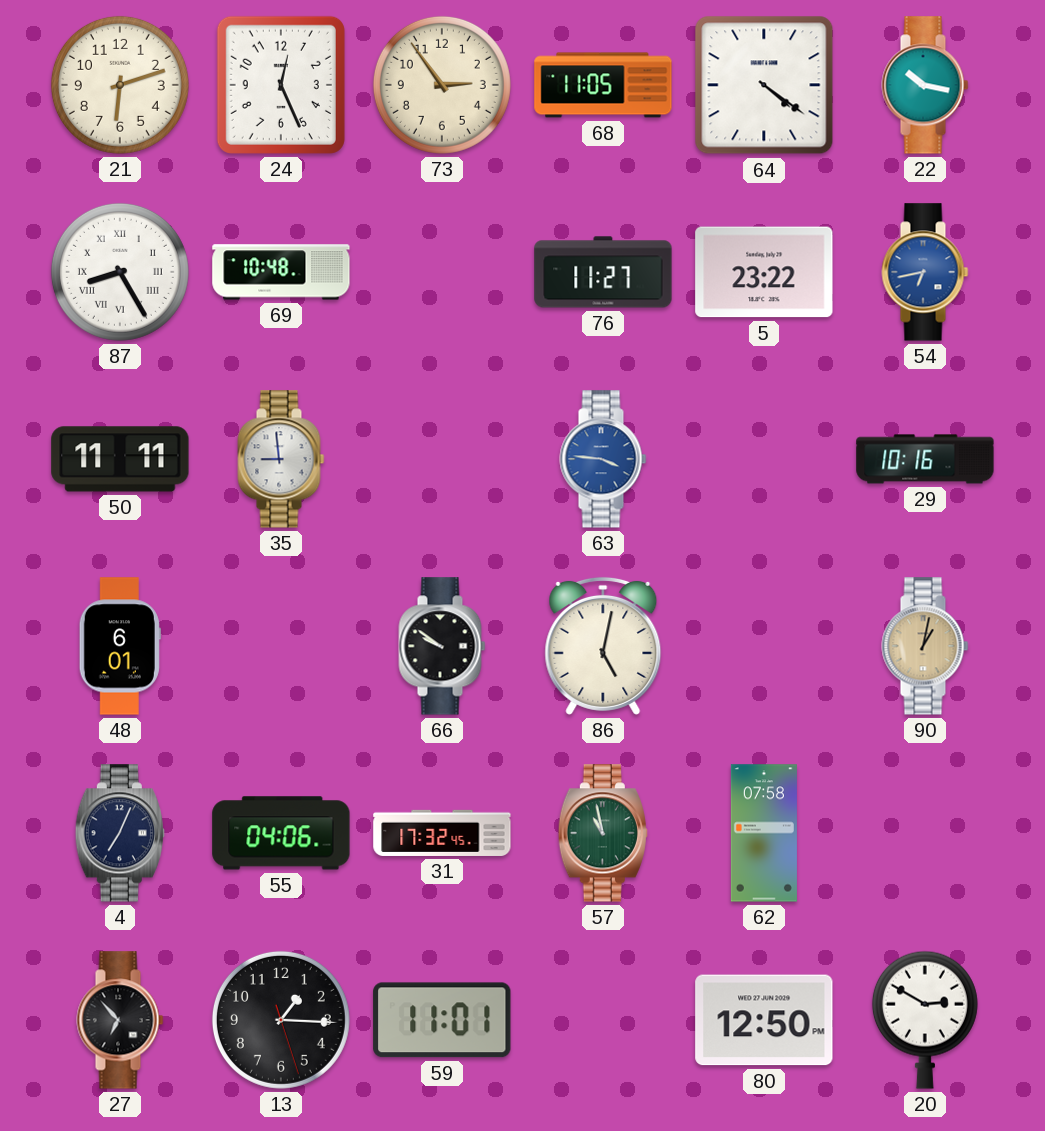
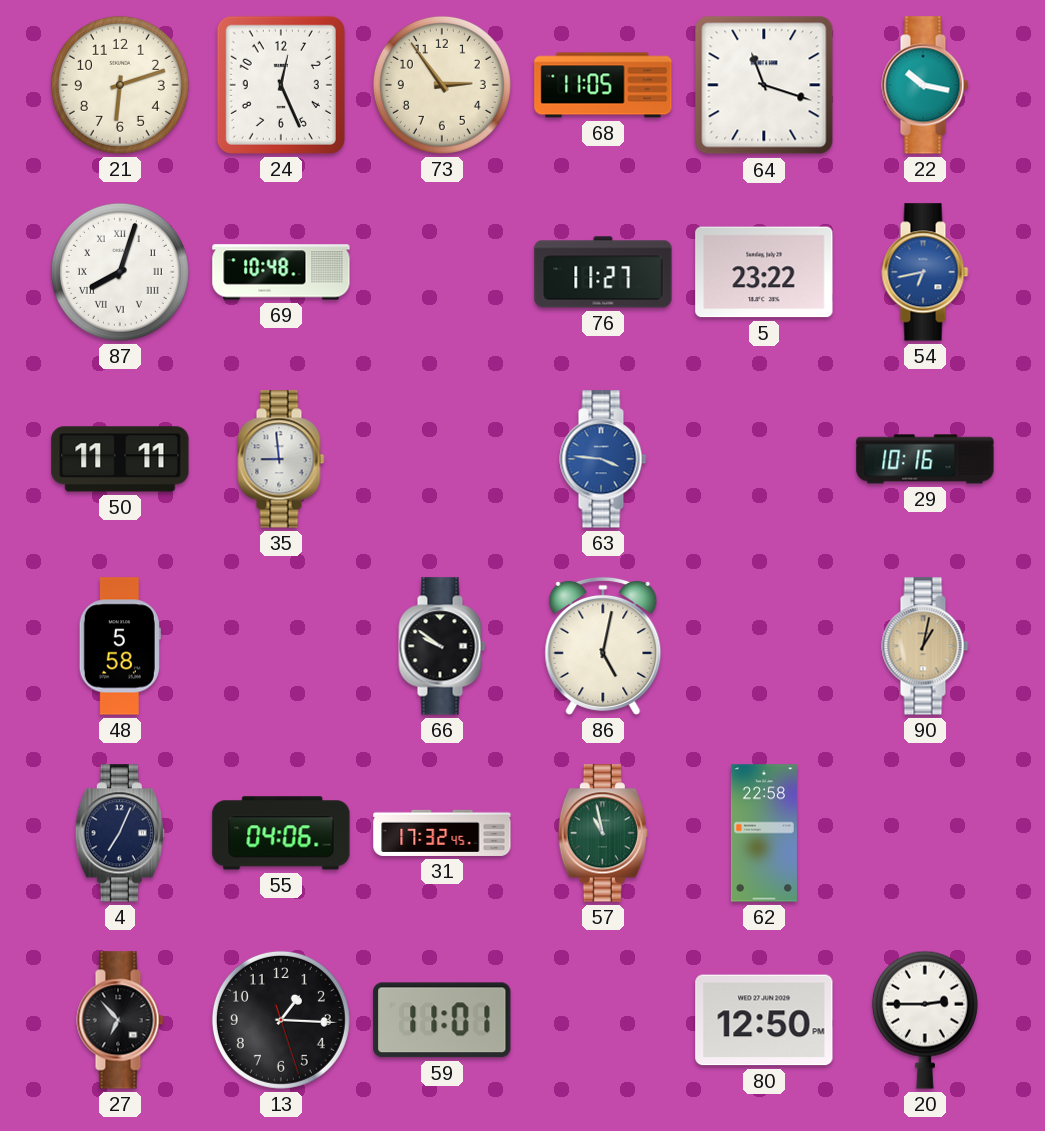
64: 4:21 -> 11:18
87: 8:25 -> 8:03
48: 6:01 -> 5:58
62: 07:58 -> 22:58
20: 2:50 -> 2:45
